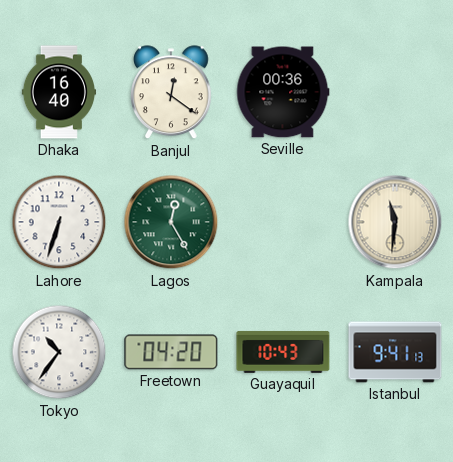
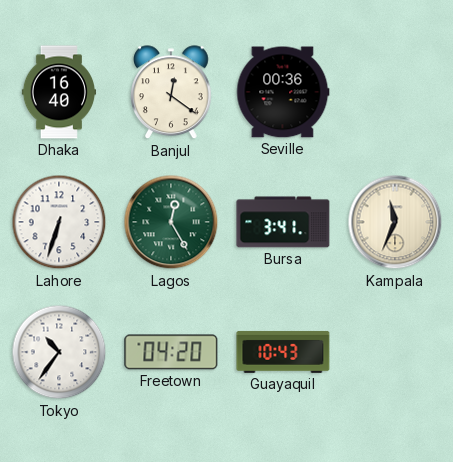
Bursa: none -> 3:41
Kampala: 11:31 -> 11:34
Istanbul: 9:41 -> none
